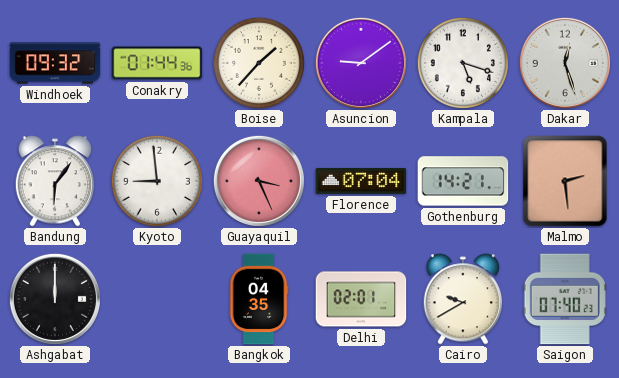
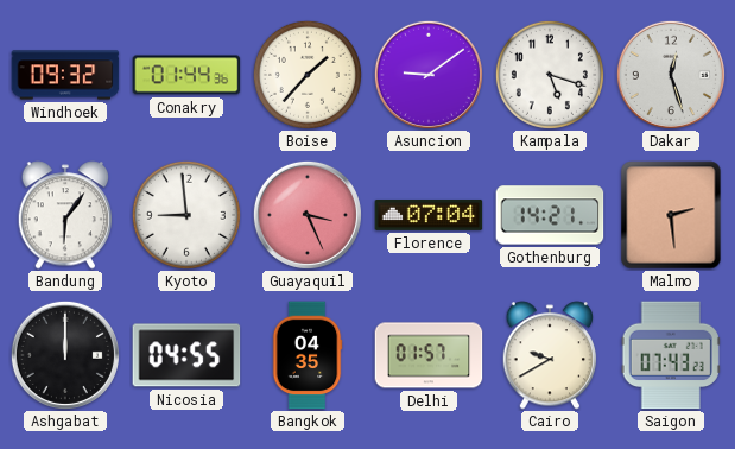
Nicosia: none -> 04:55
Delhi: 02:01 -> 01:57
Saigon: 07:40 -> 07:43
